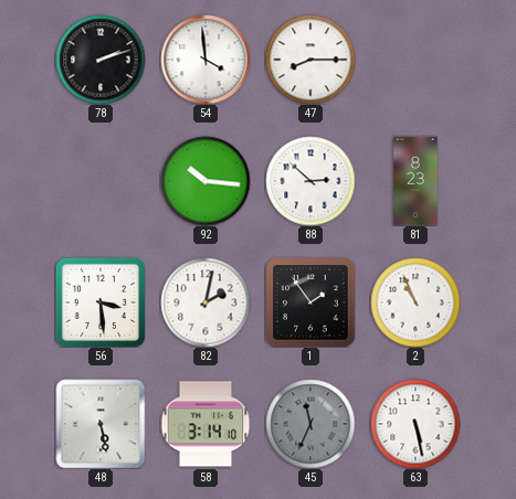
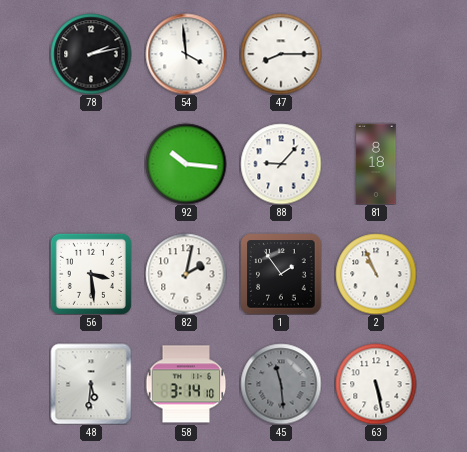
78: 2:12 -> 2:13
88: 2:52 -> 9:07
81: 8:23 -> 8:18
48: 5:28 -> 5:31
45: 11:34 -> 11:29
